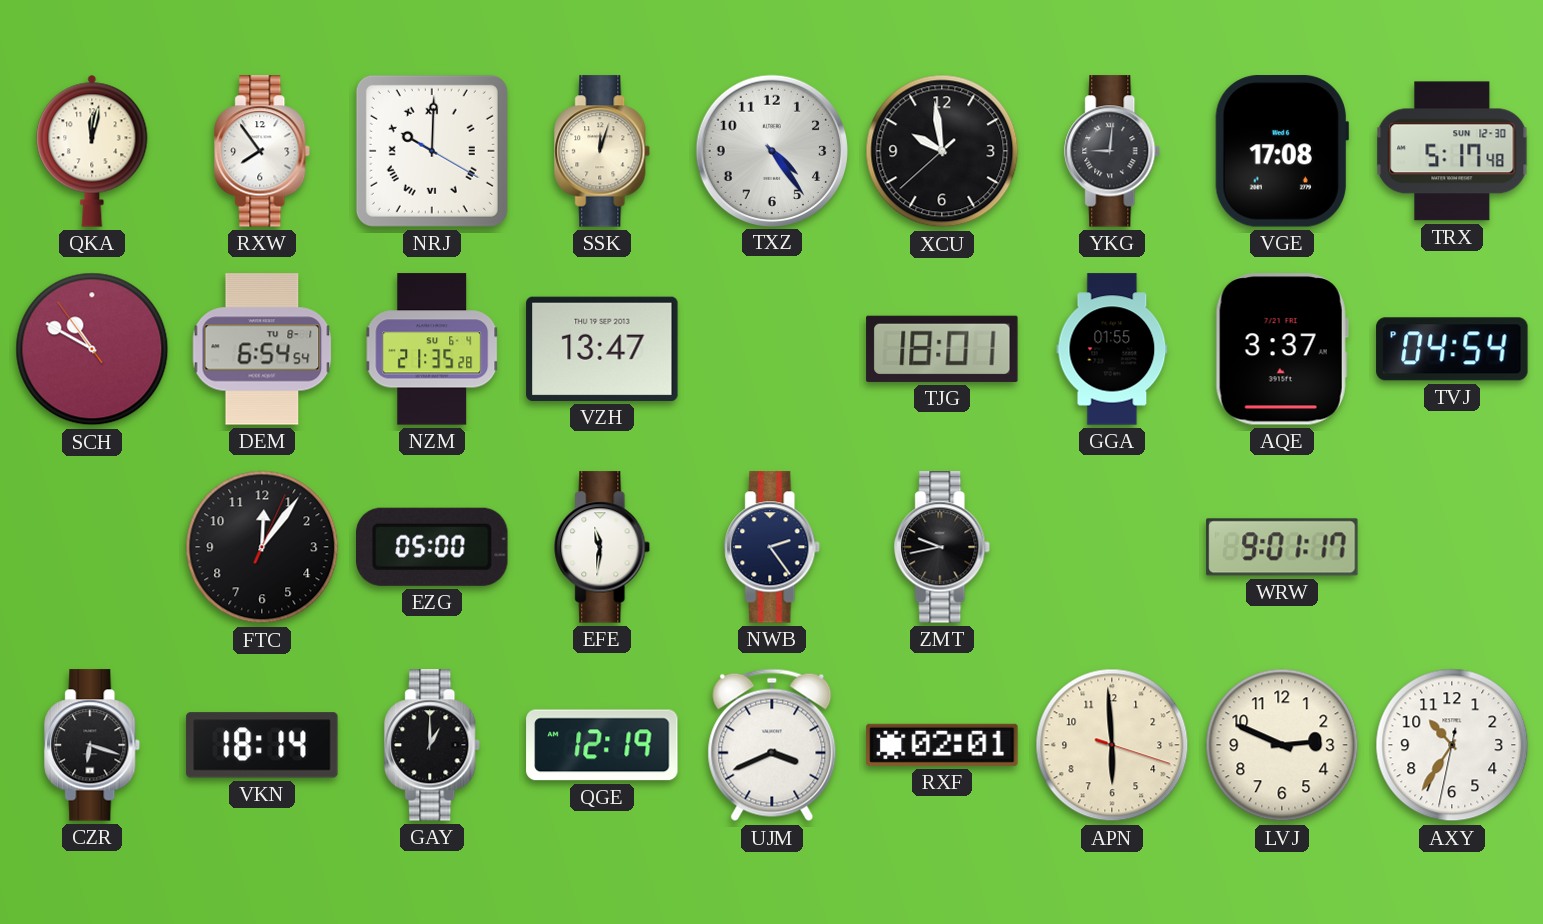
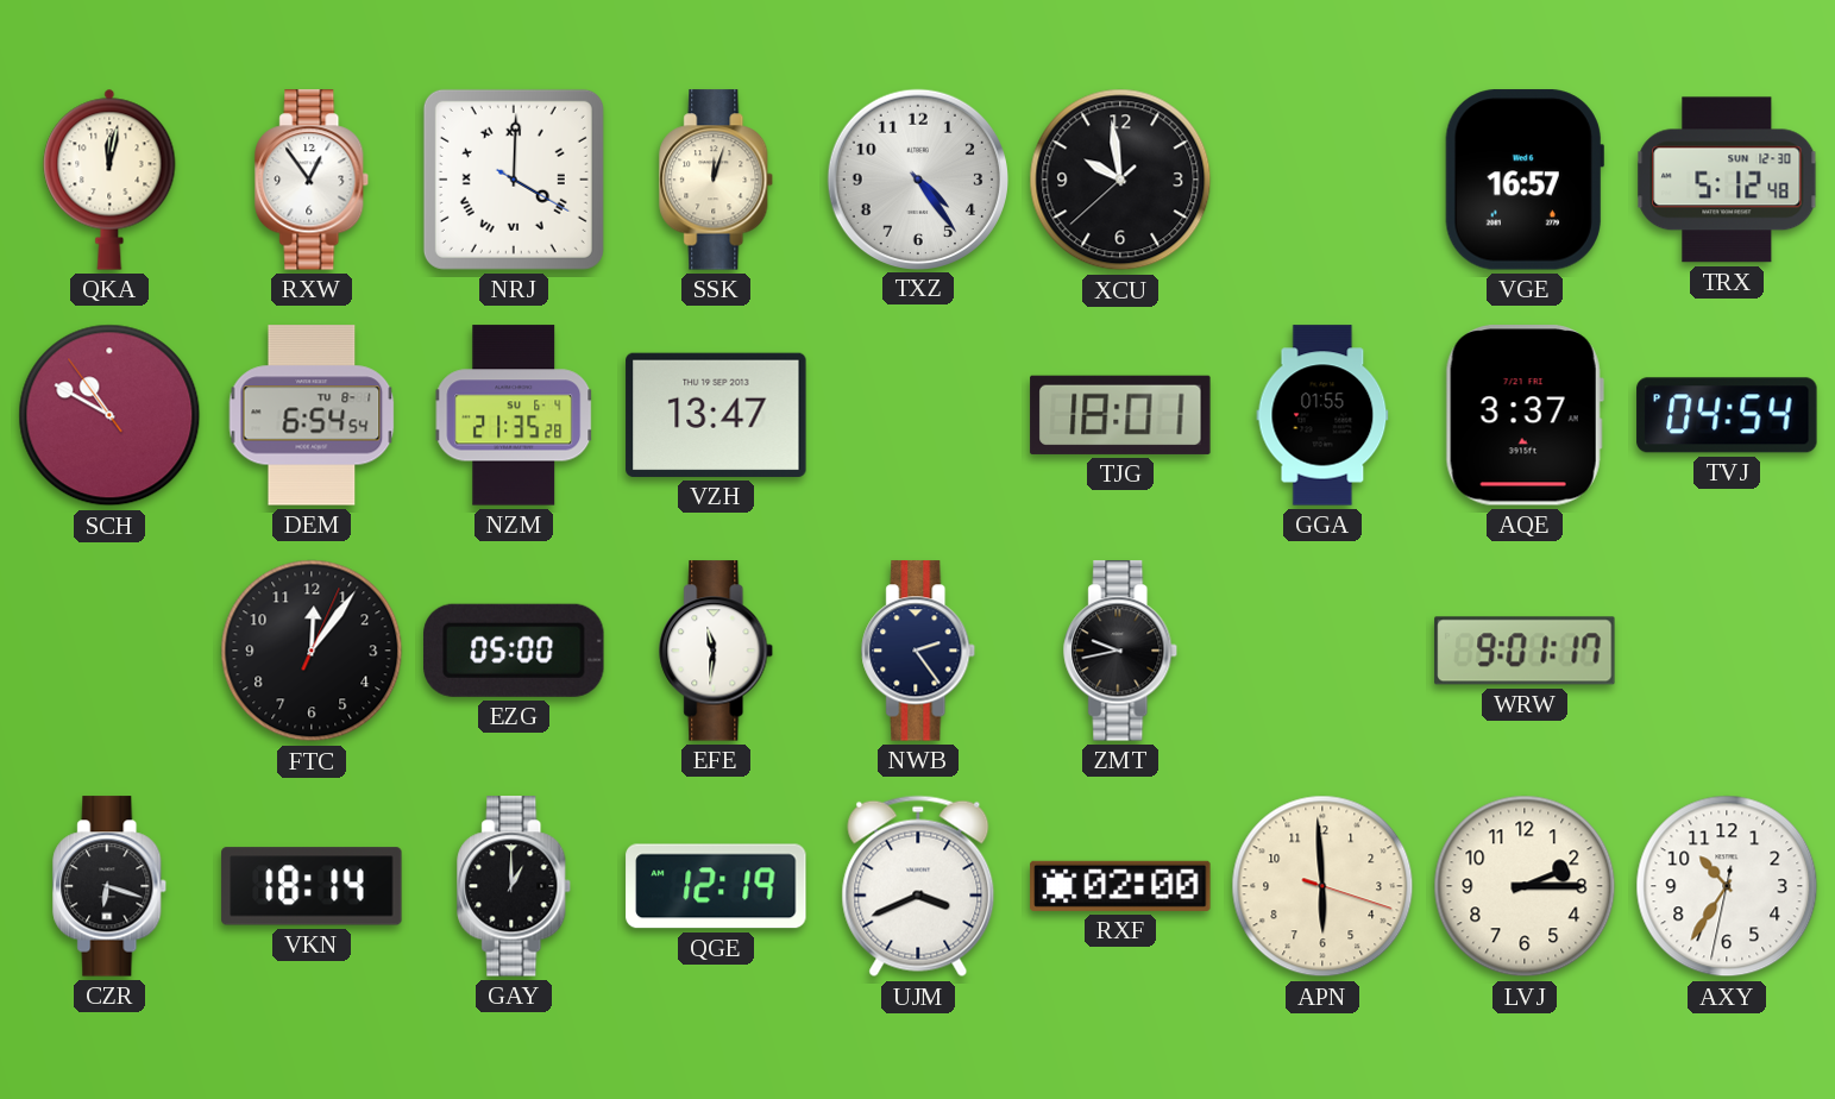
RXW: 7:54 -> 12:54
NRJ: 10:00 -> 4:00
YKG: 9:01 -> none
VGE: 17:08 -> 16:57
TRX: 5:17 -> 5:12
RXF: 02:01 -> 02:00
LVJ: 2:49 -> 2:15
